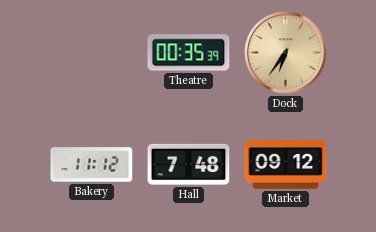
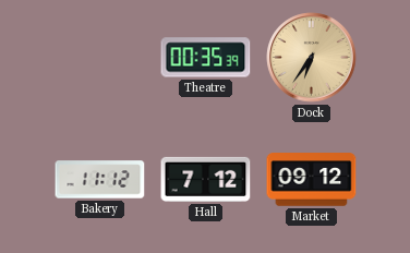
Hall: 7:48 -> 7:12
